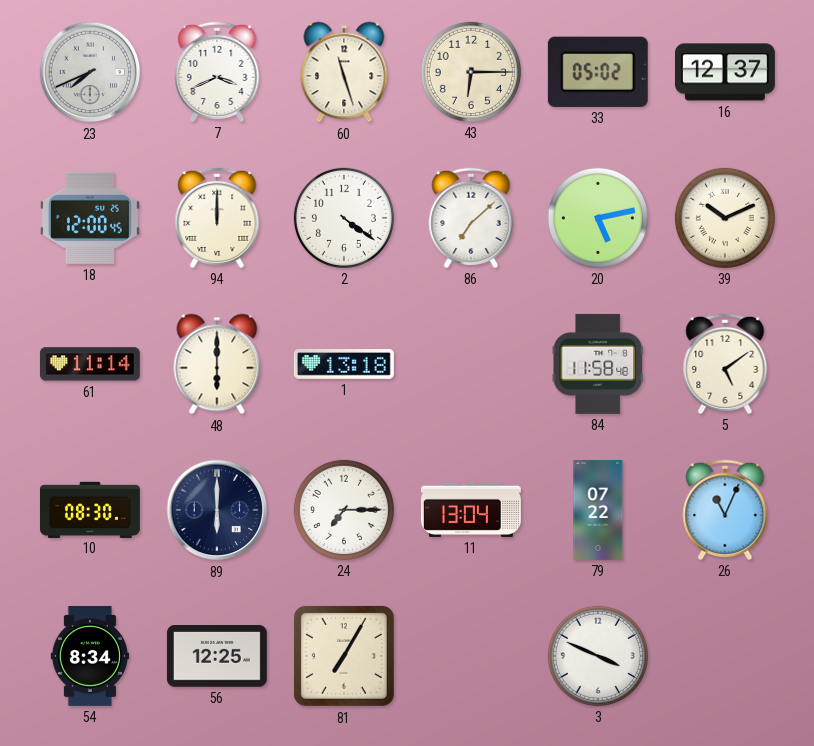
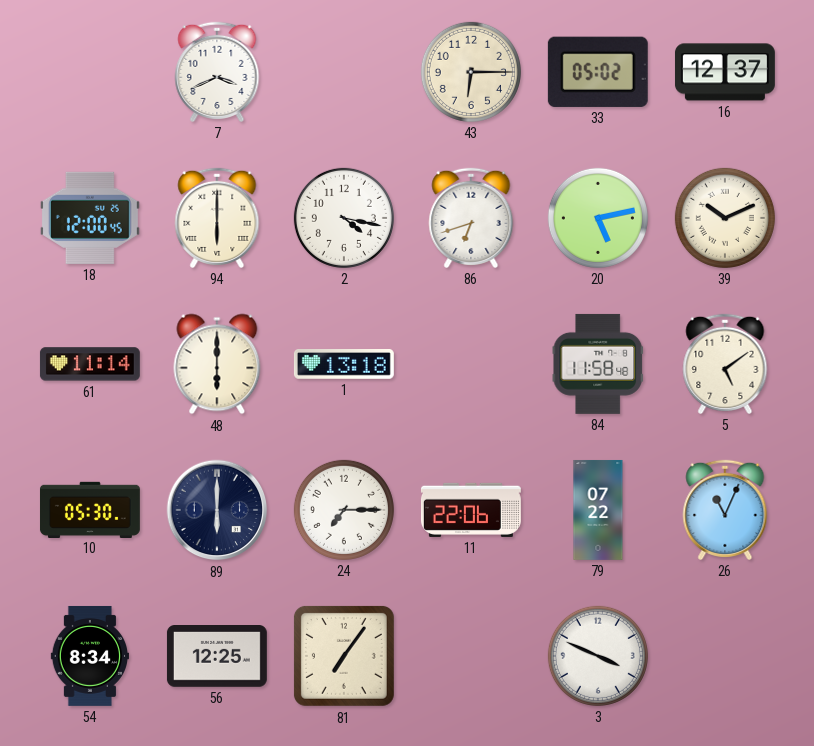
23: 7:41 -> none
60: 11:27 -> none
94: 12:00 -> 6:00
2: 4:21 -> 4:17
86: 7:08 -> 6:42
10: 08:30 -> 05:30
11: 13:04 -> 22:06
81: 7:05 -> 7:06
